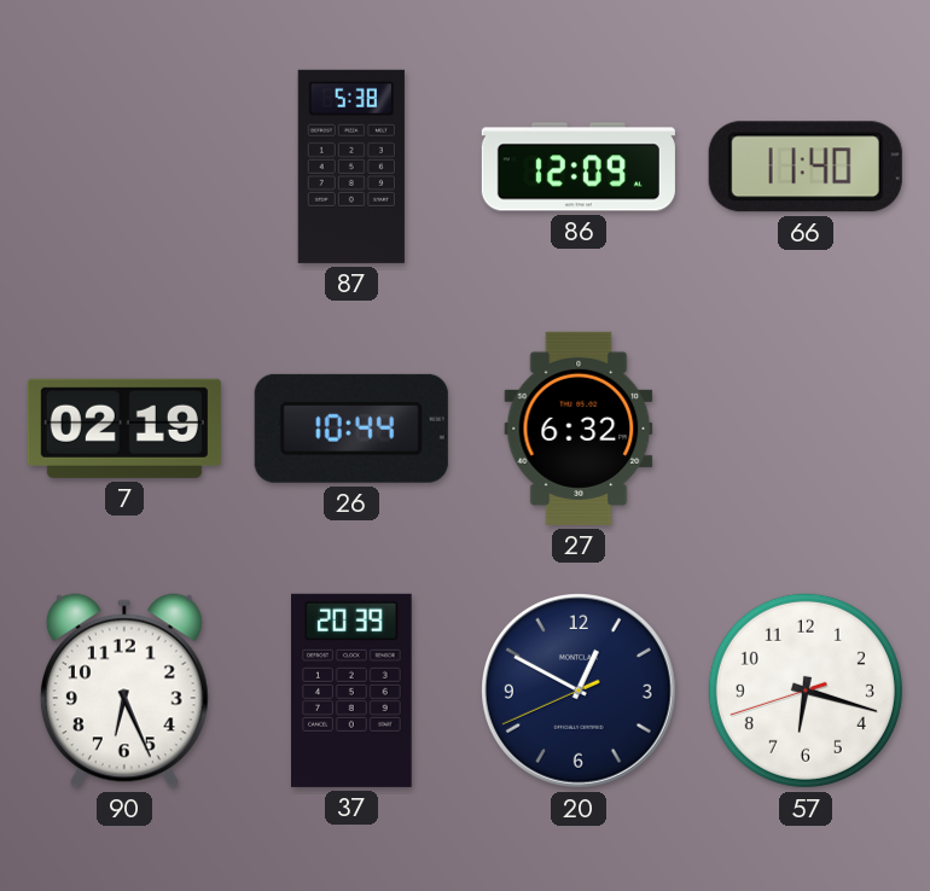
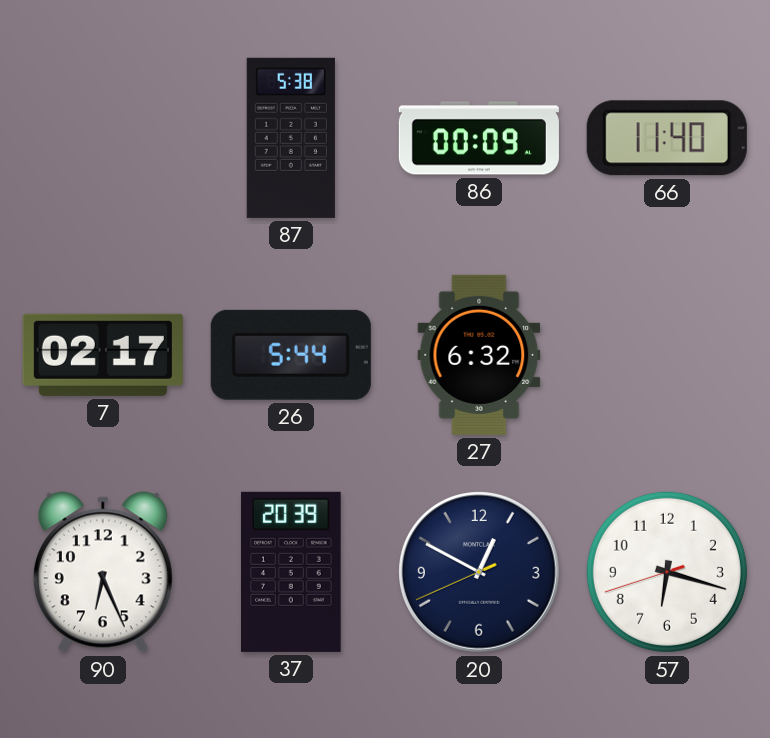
86: 12:09 -> 00:09
7: 02:19 -> 02:17
26: 10:44 -> 5:44
